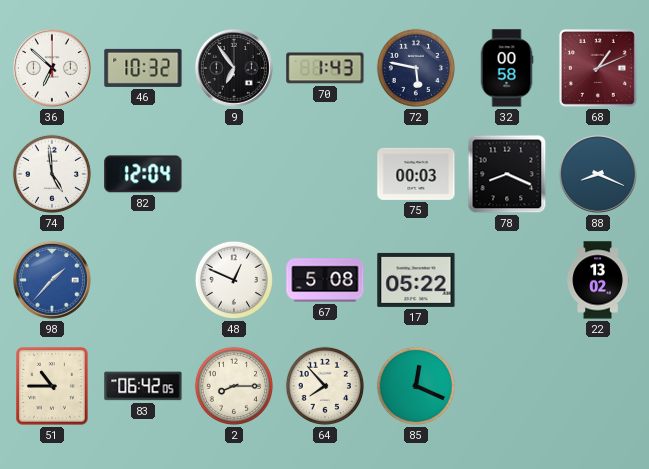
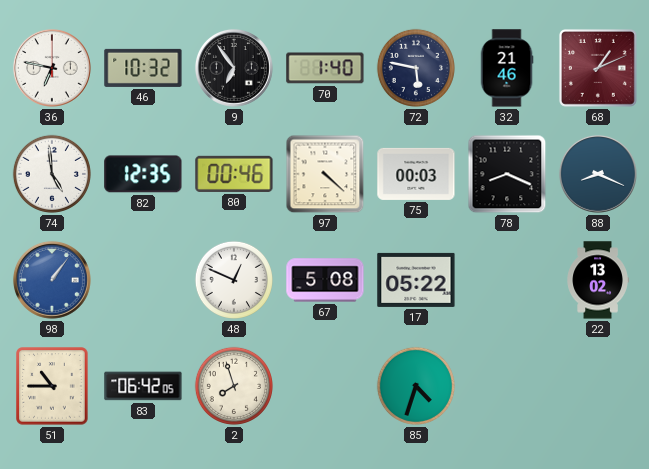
36: 6:52 -> 6:47
70: 1:43 -> 1:40
32: 00:58 -> 21:46
82: 12:04 -> 12:35
80: none -> 00:46
97: none -> 4:22
98: 1:37 -> 1:06
2: 8:15 -> 7:57
64: 7:53 -> none
85: 12:19 -> 4:33
